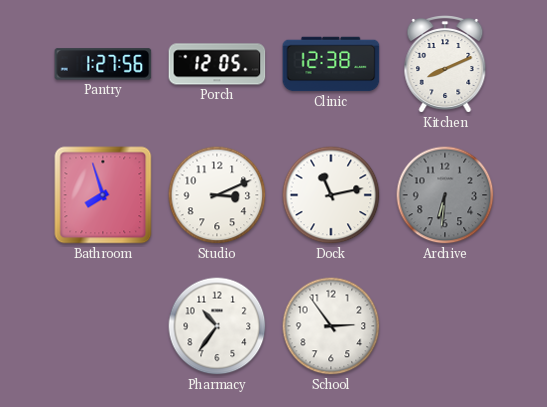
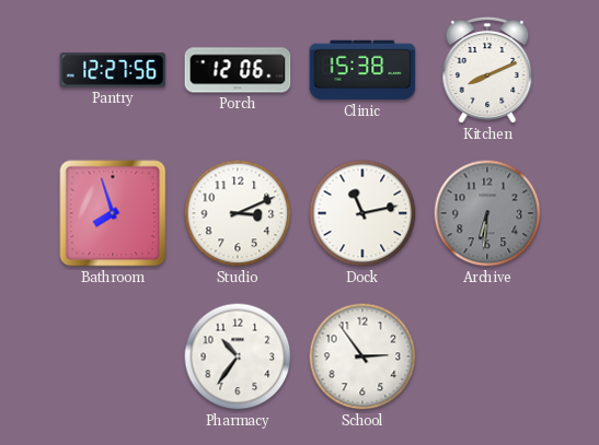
Pantry: 1:27 -> 12:27
Porch: 12:05 -> 12:06
Clinic: 12:38 -> 15:38
